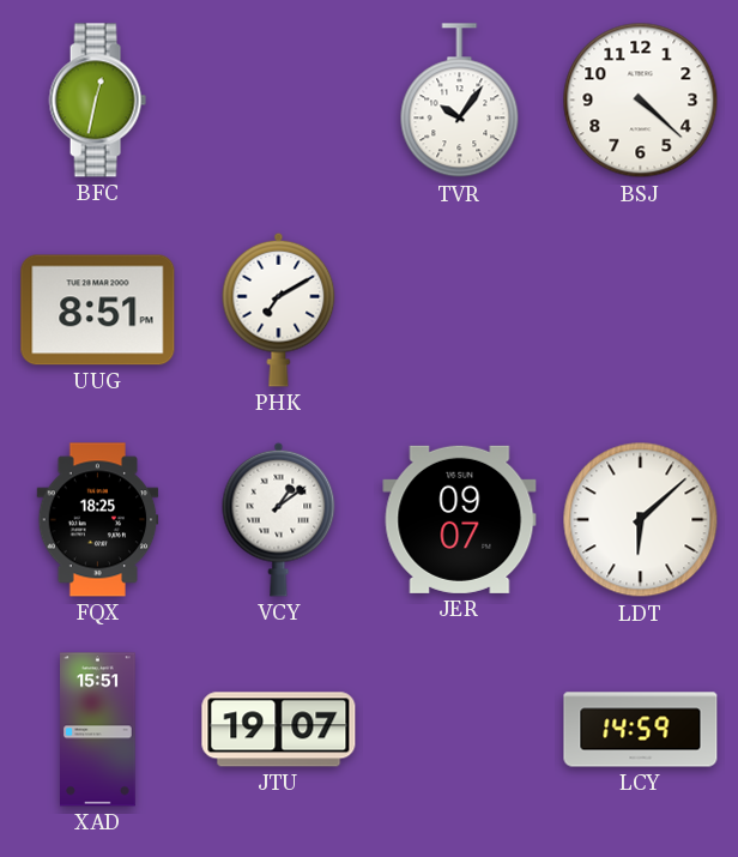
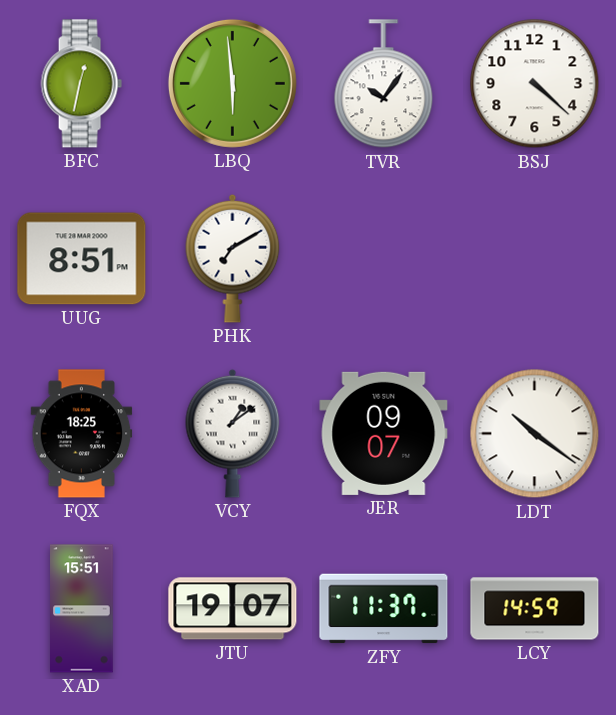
LBQ: none -> 5:59
LDT: 6:08 -> 10:21
ZFY: none -> 11:37
